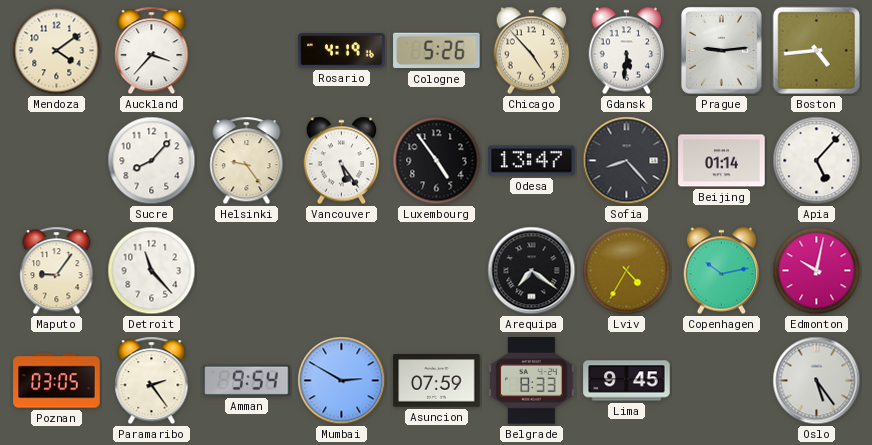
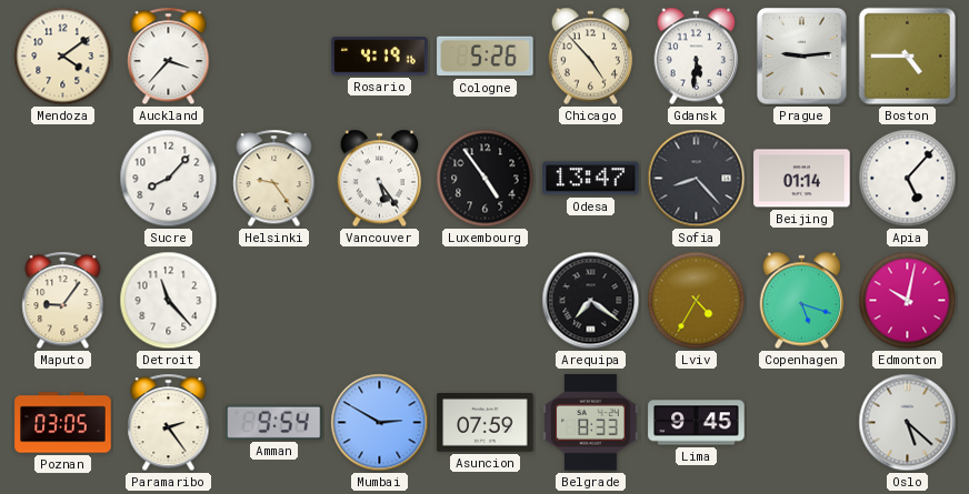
Boston: 4:44 -> 4:45
Copenhagen: 10:13 -> 5:18
Oslo: 5:24 -> 5:22
